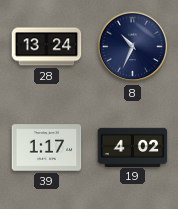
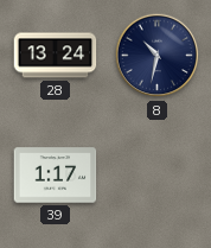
8: 10:34 -> 10:32
19: 4:02 -> none
